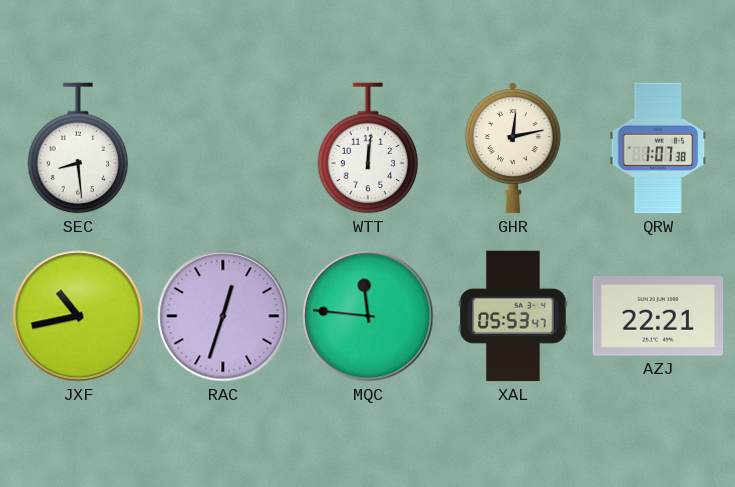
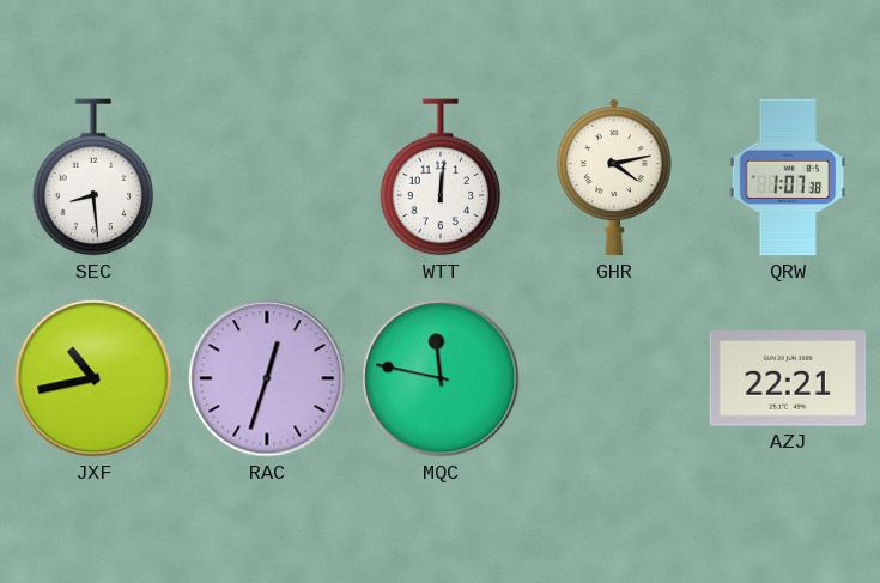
GHR: 12:13 -> 4:13
MQC: 11:46 -> 11:47
XAL: 05:53 -> none
